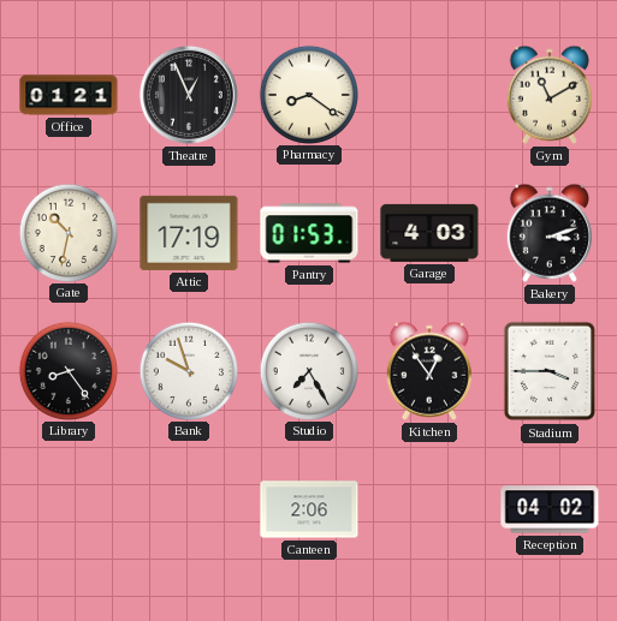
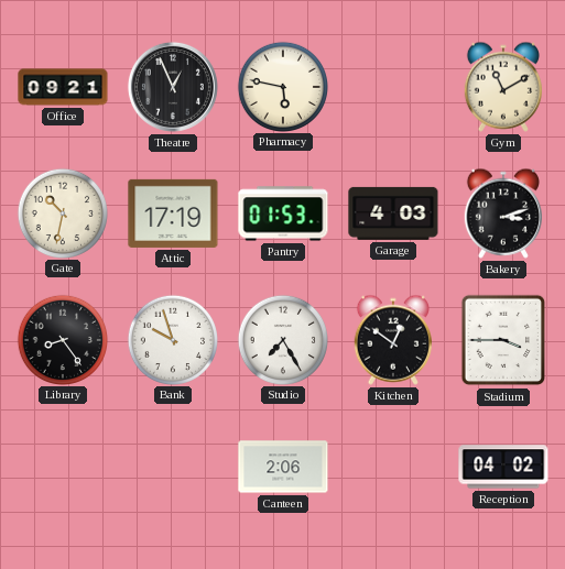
Office: 01:21 -> 09:21
Pharmacy: 8:21 -> 5:47
Kitchen: 12:54 -> 12:51
